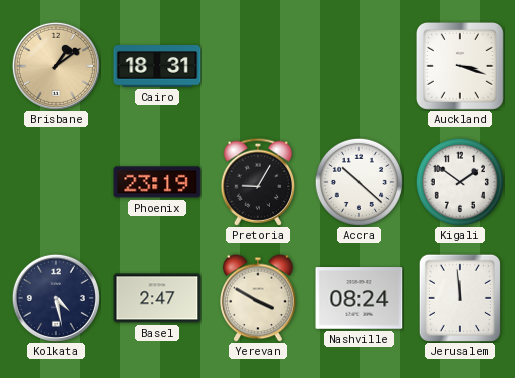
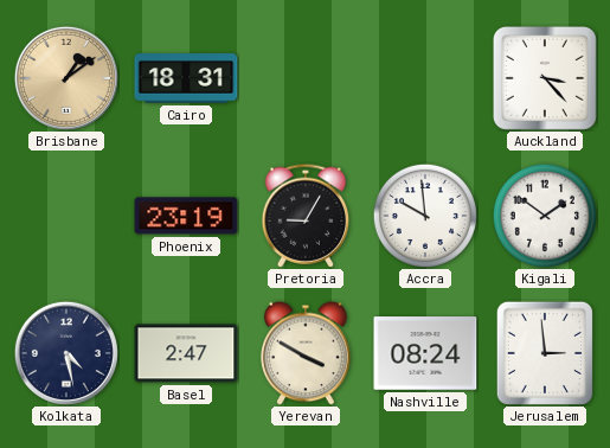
Auckland: 3:18 -> 3:23
Accra: 10:22 -> 9:59
Jerusalem: 11:59 -> 2:59
